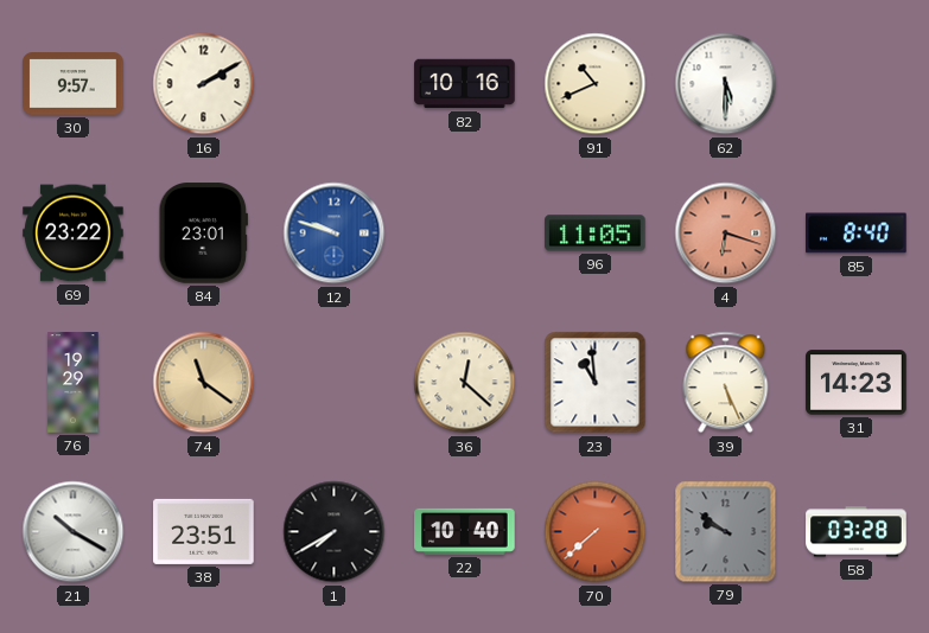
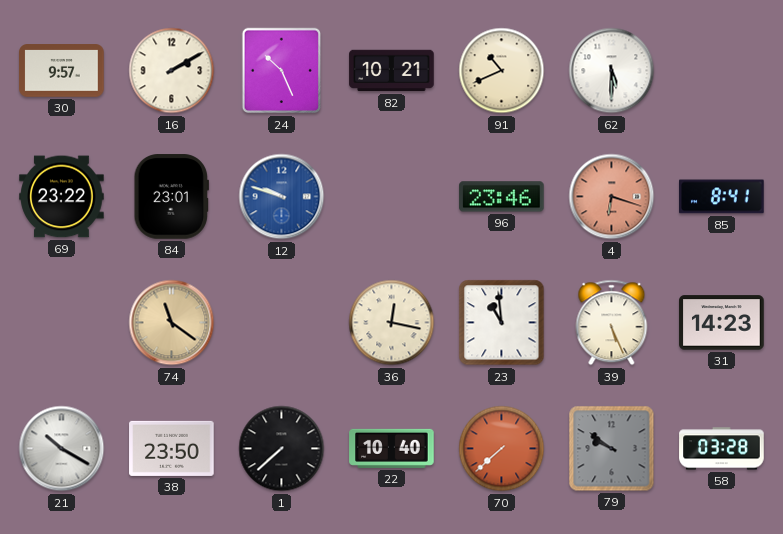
24: none -> 10:26
82: 10:16 -> 10:21
96: 11:05 -> 23:46
85: 8:40 -> 8:41
76: 19:29 -> none
36: 12:22 -> 12:17
38: 23:51 -> 23:50
1: 7:40 -> 7:38
